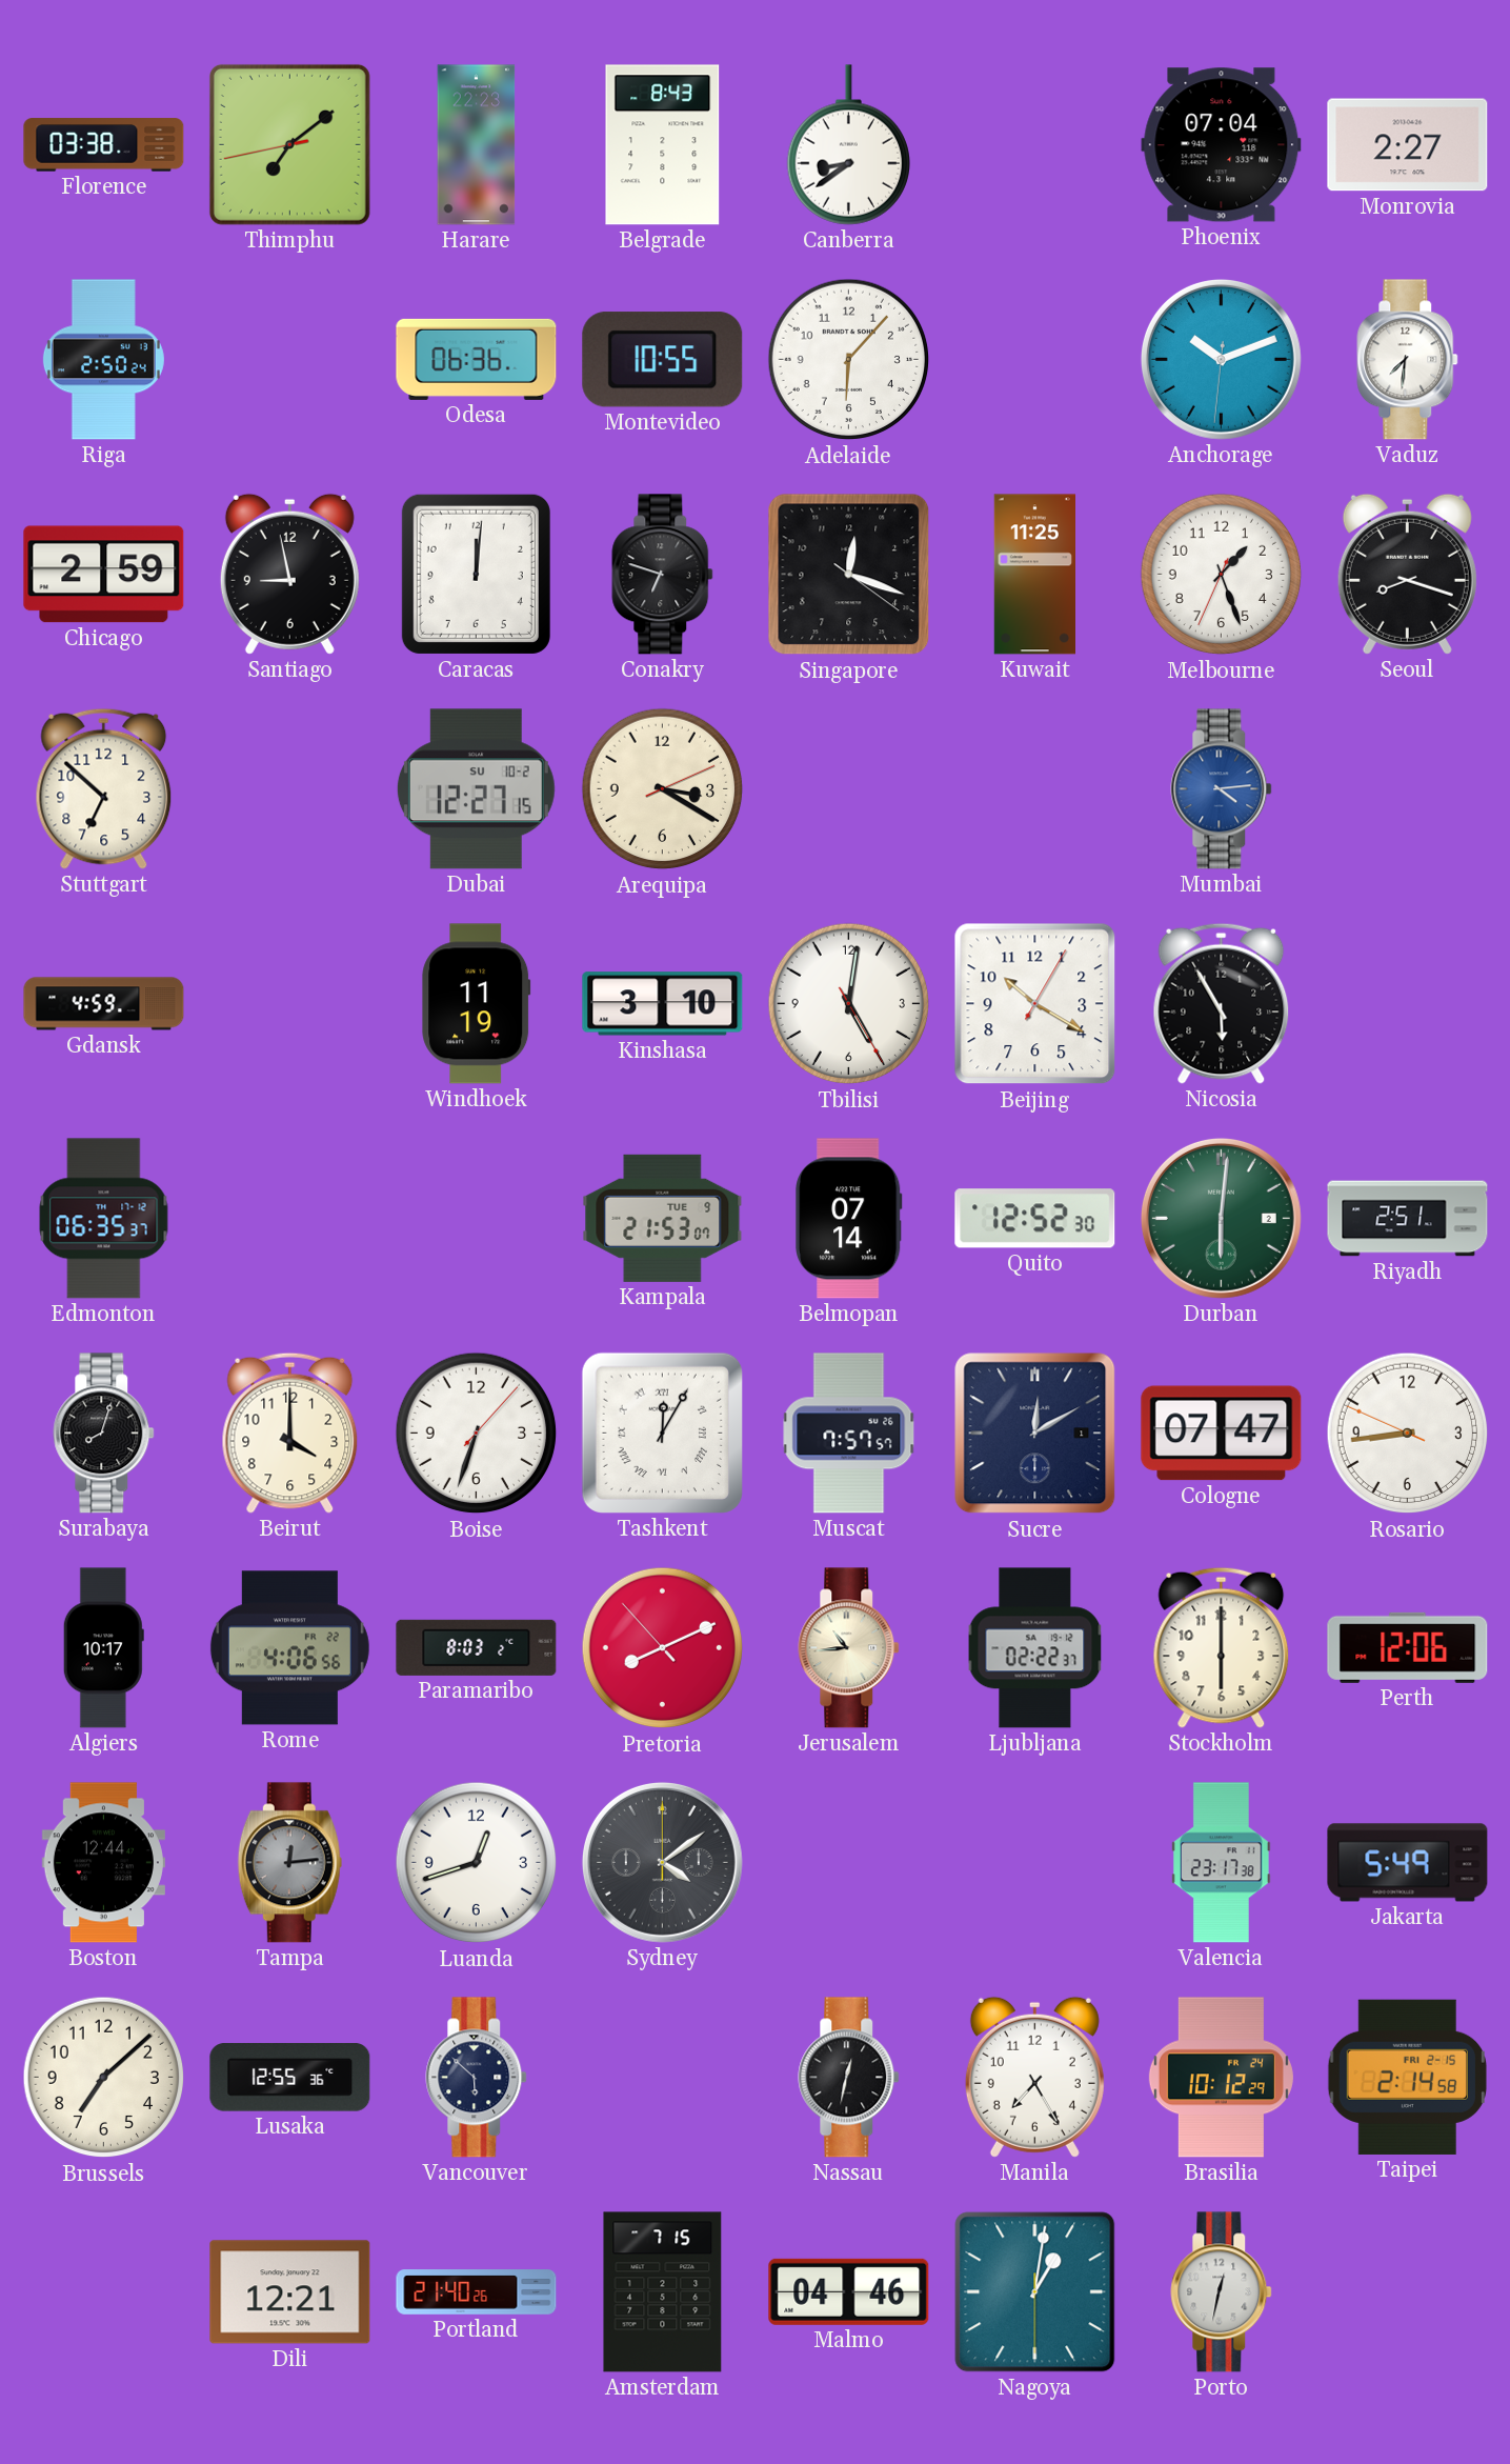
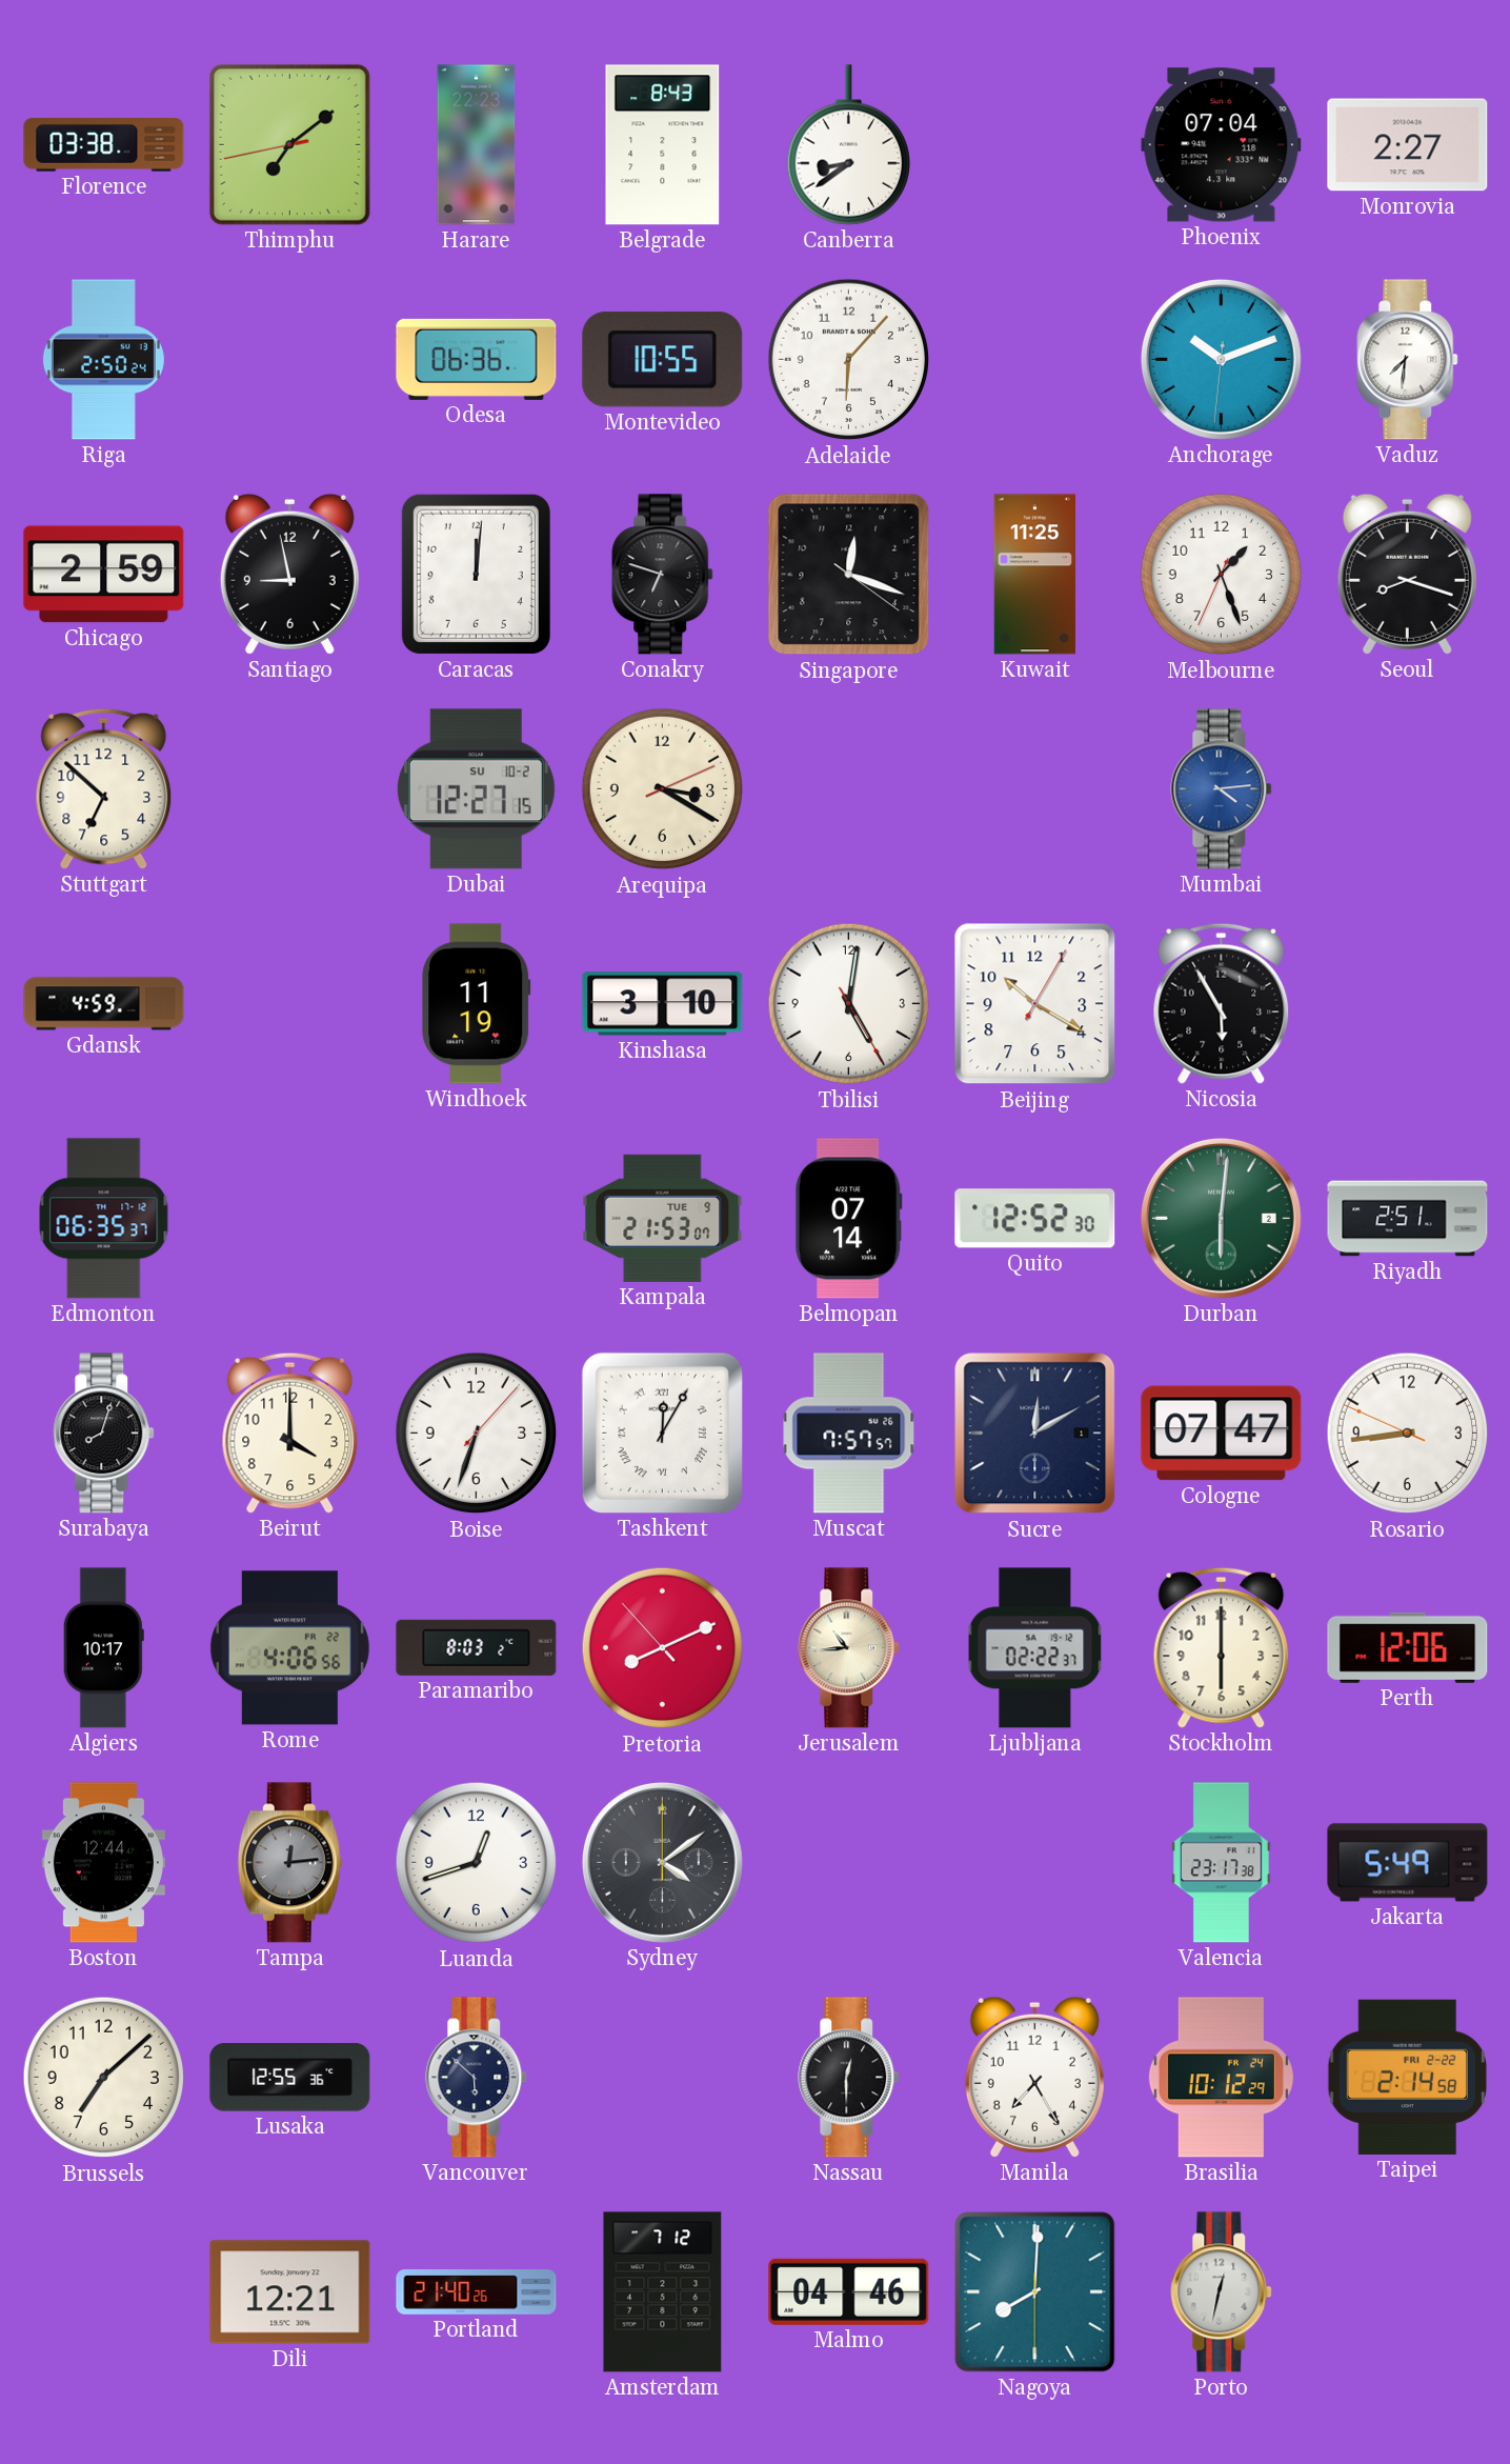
Nassau: 12:32 -> 12:30
Taipei date: FRI 2-15 -> FRI 2-22
Amsterdam: 7:15 -> 7:12
Nagoya: 1:01 -> 8:00
